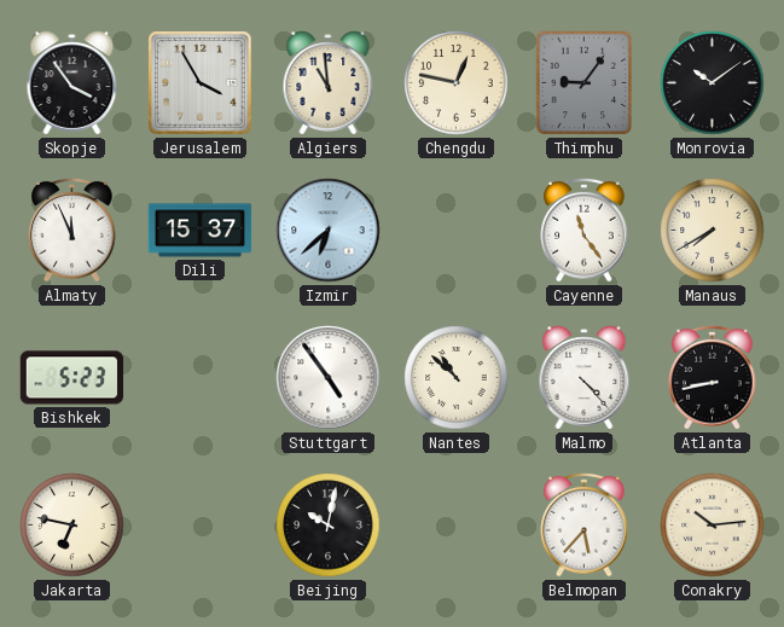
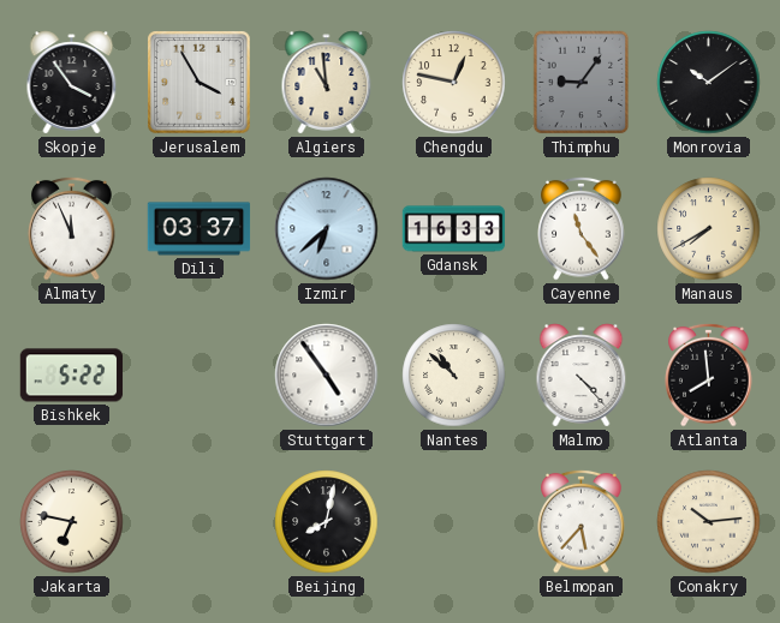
Dili: 15:37 -> 03:37
Gdansk: none -> 16:33
Bishkek: 5:23 -> 5:22
Atlanta: 8:43 -> 7:59
Beijing: 10:02 -> 8:02
